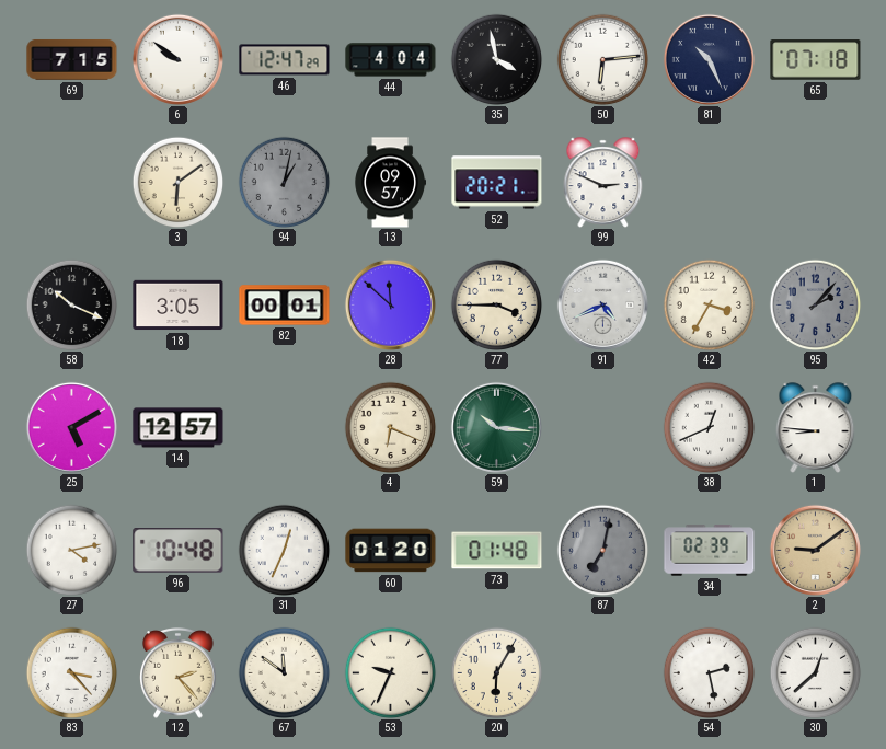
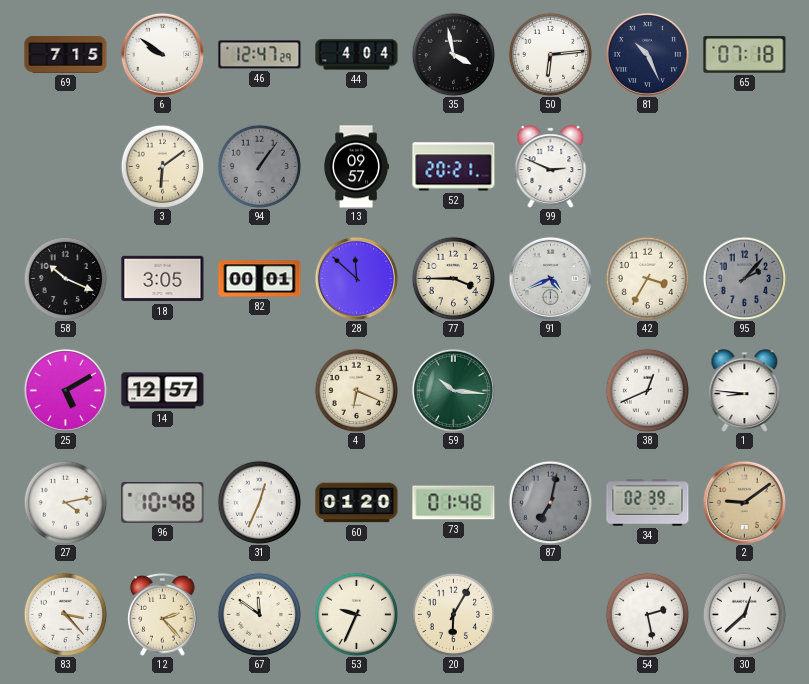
94: 1:02 -> 1:06
